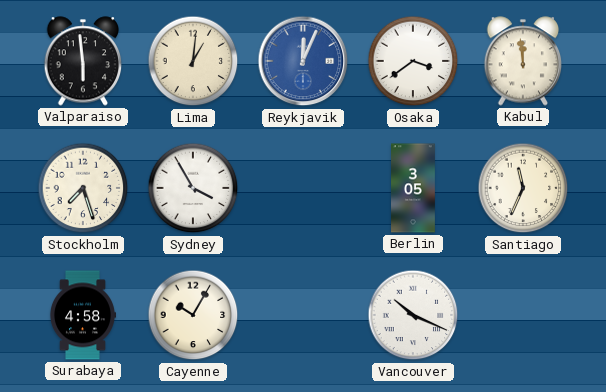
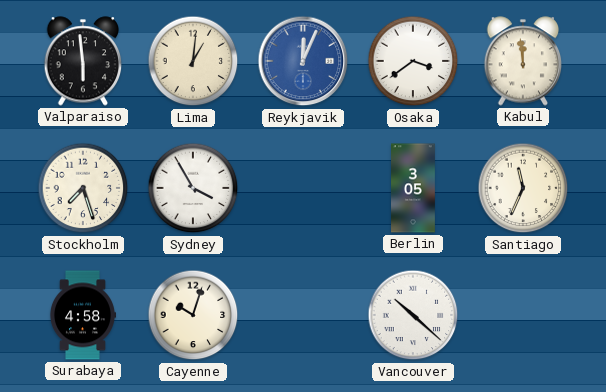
Cayenne: 10:05 -> 10:03
Vancouver: 10:19 -> 10:22
